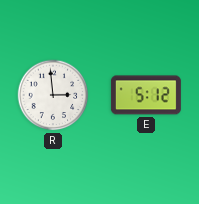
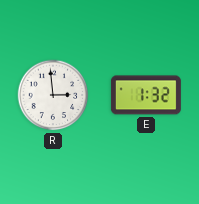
E: 5:12 -> 1:32
